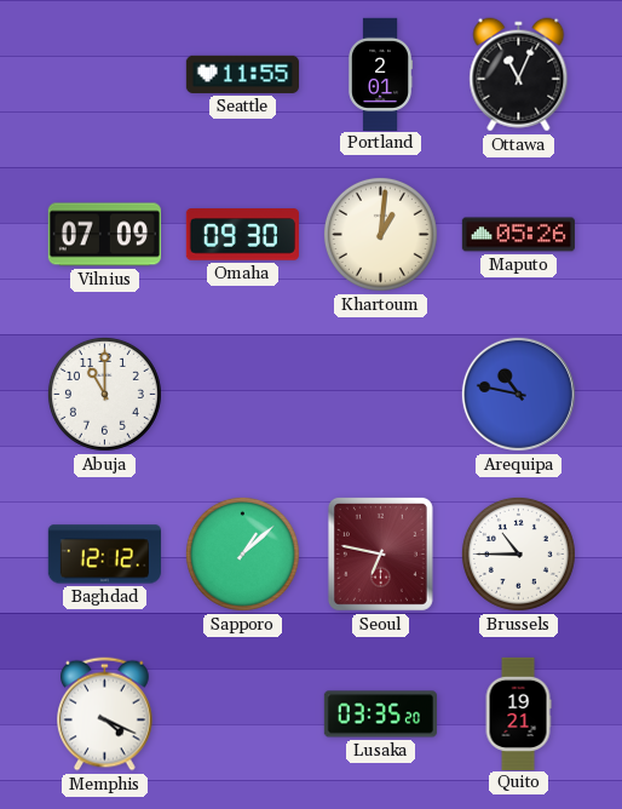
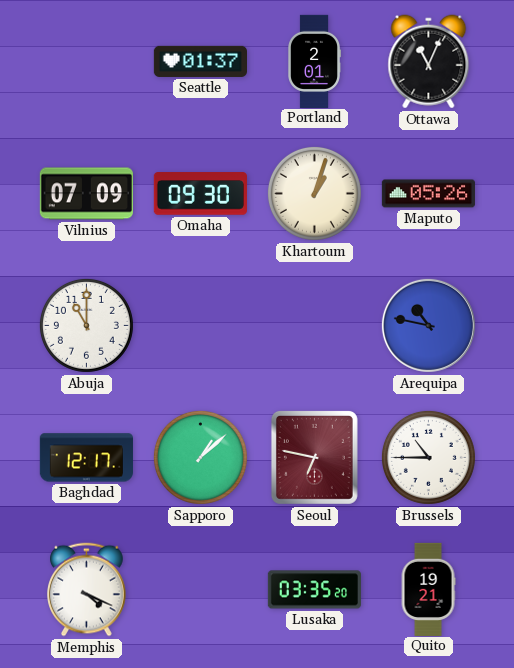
Seattle: 11:55 -> 01:37
Khartoum: 1:01 -> 1:03
Baghdad: 12:12 -> 12:17
